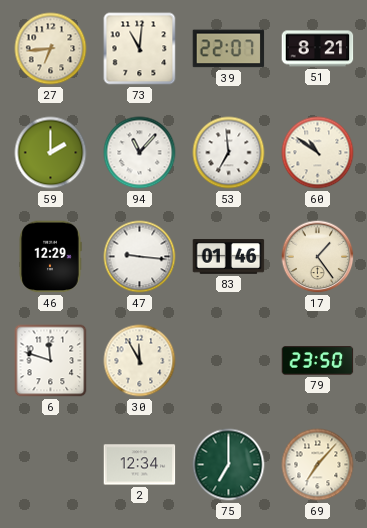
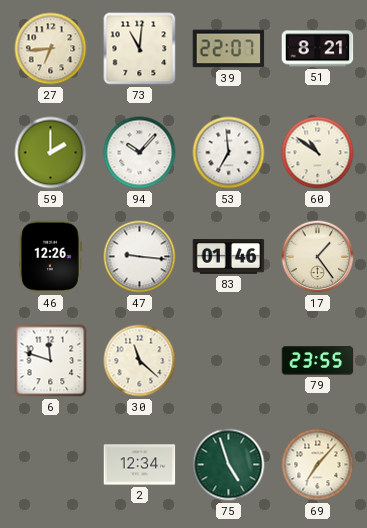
94: 11:07 -> 10:07
46: 12:29 -> 12:26
30: 11:55 -> 11:22
79: 23:50 -> 23:55
75: 7:00 -> 4:57
